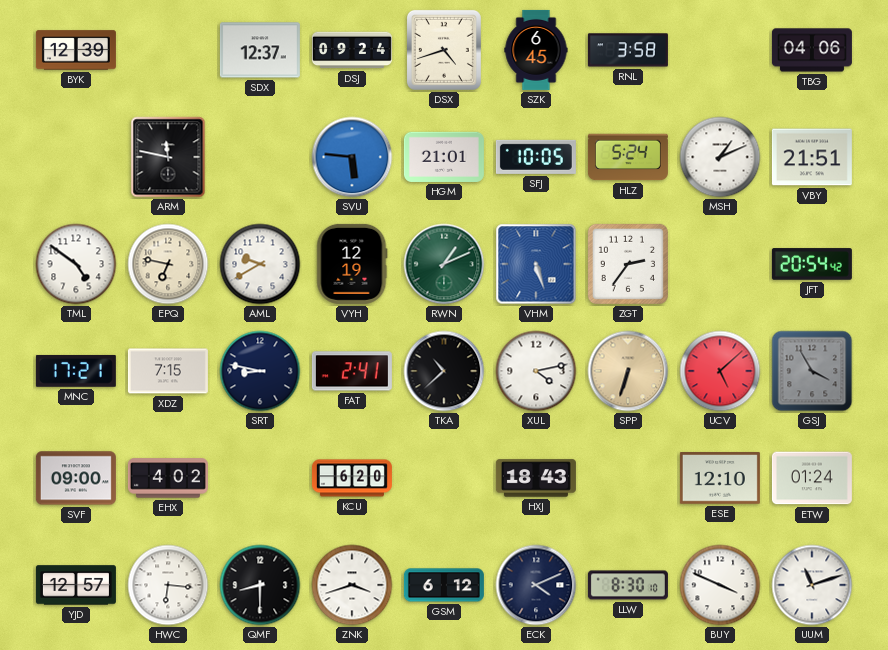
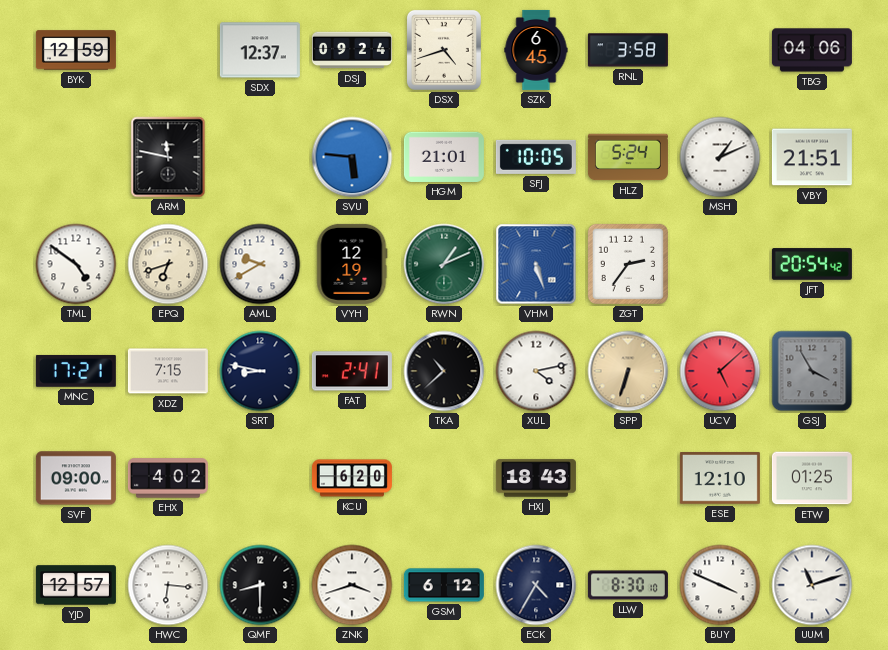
BYK: 12:39 -> 12:59
EPQ: 6:47 -> 6:42
ETW: 01:24 -> 01:25
ECK: 4:11 -> 4:35
